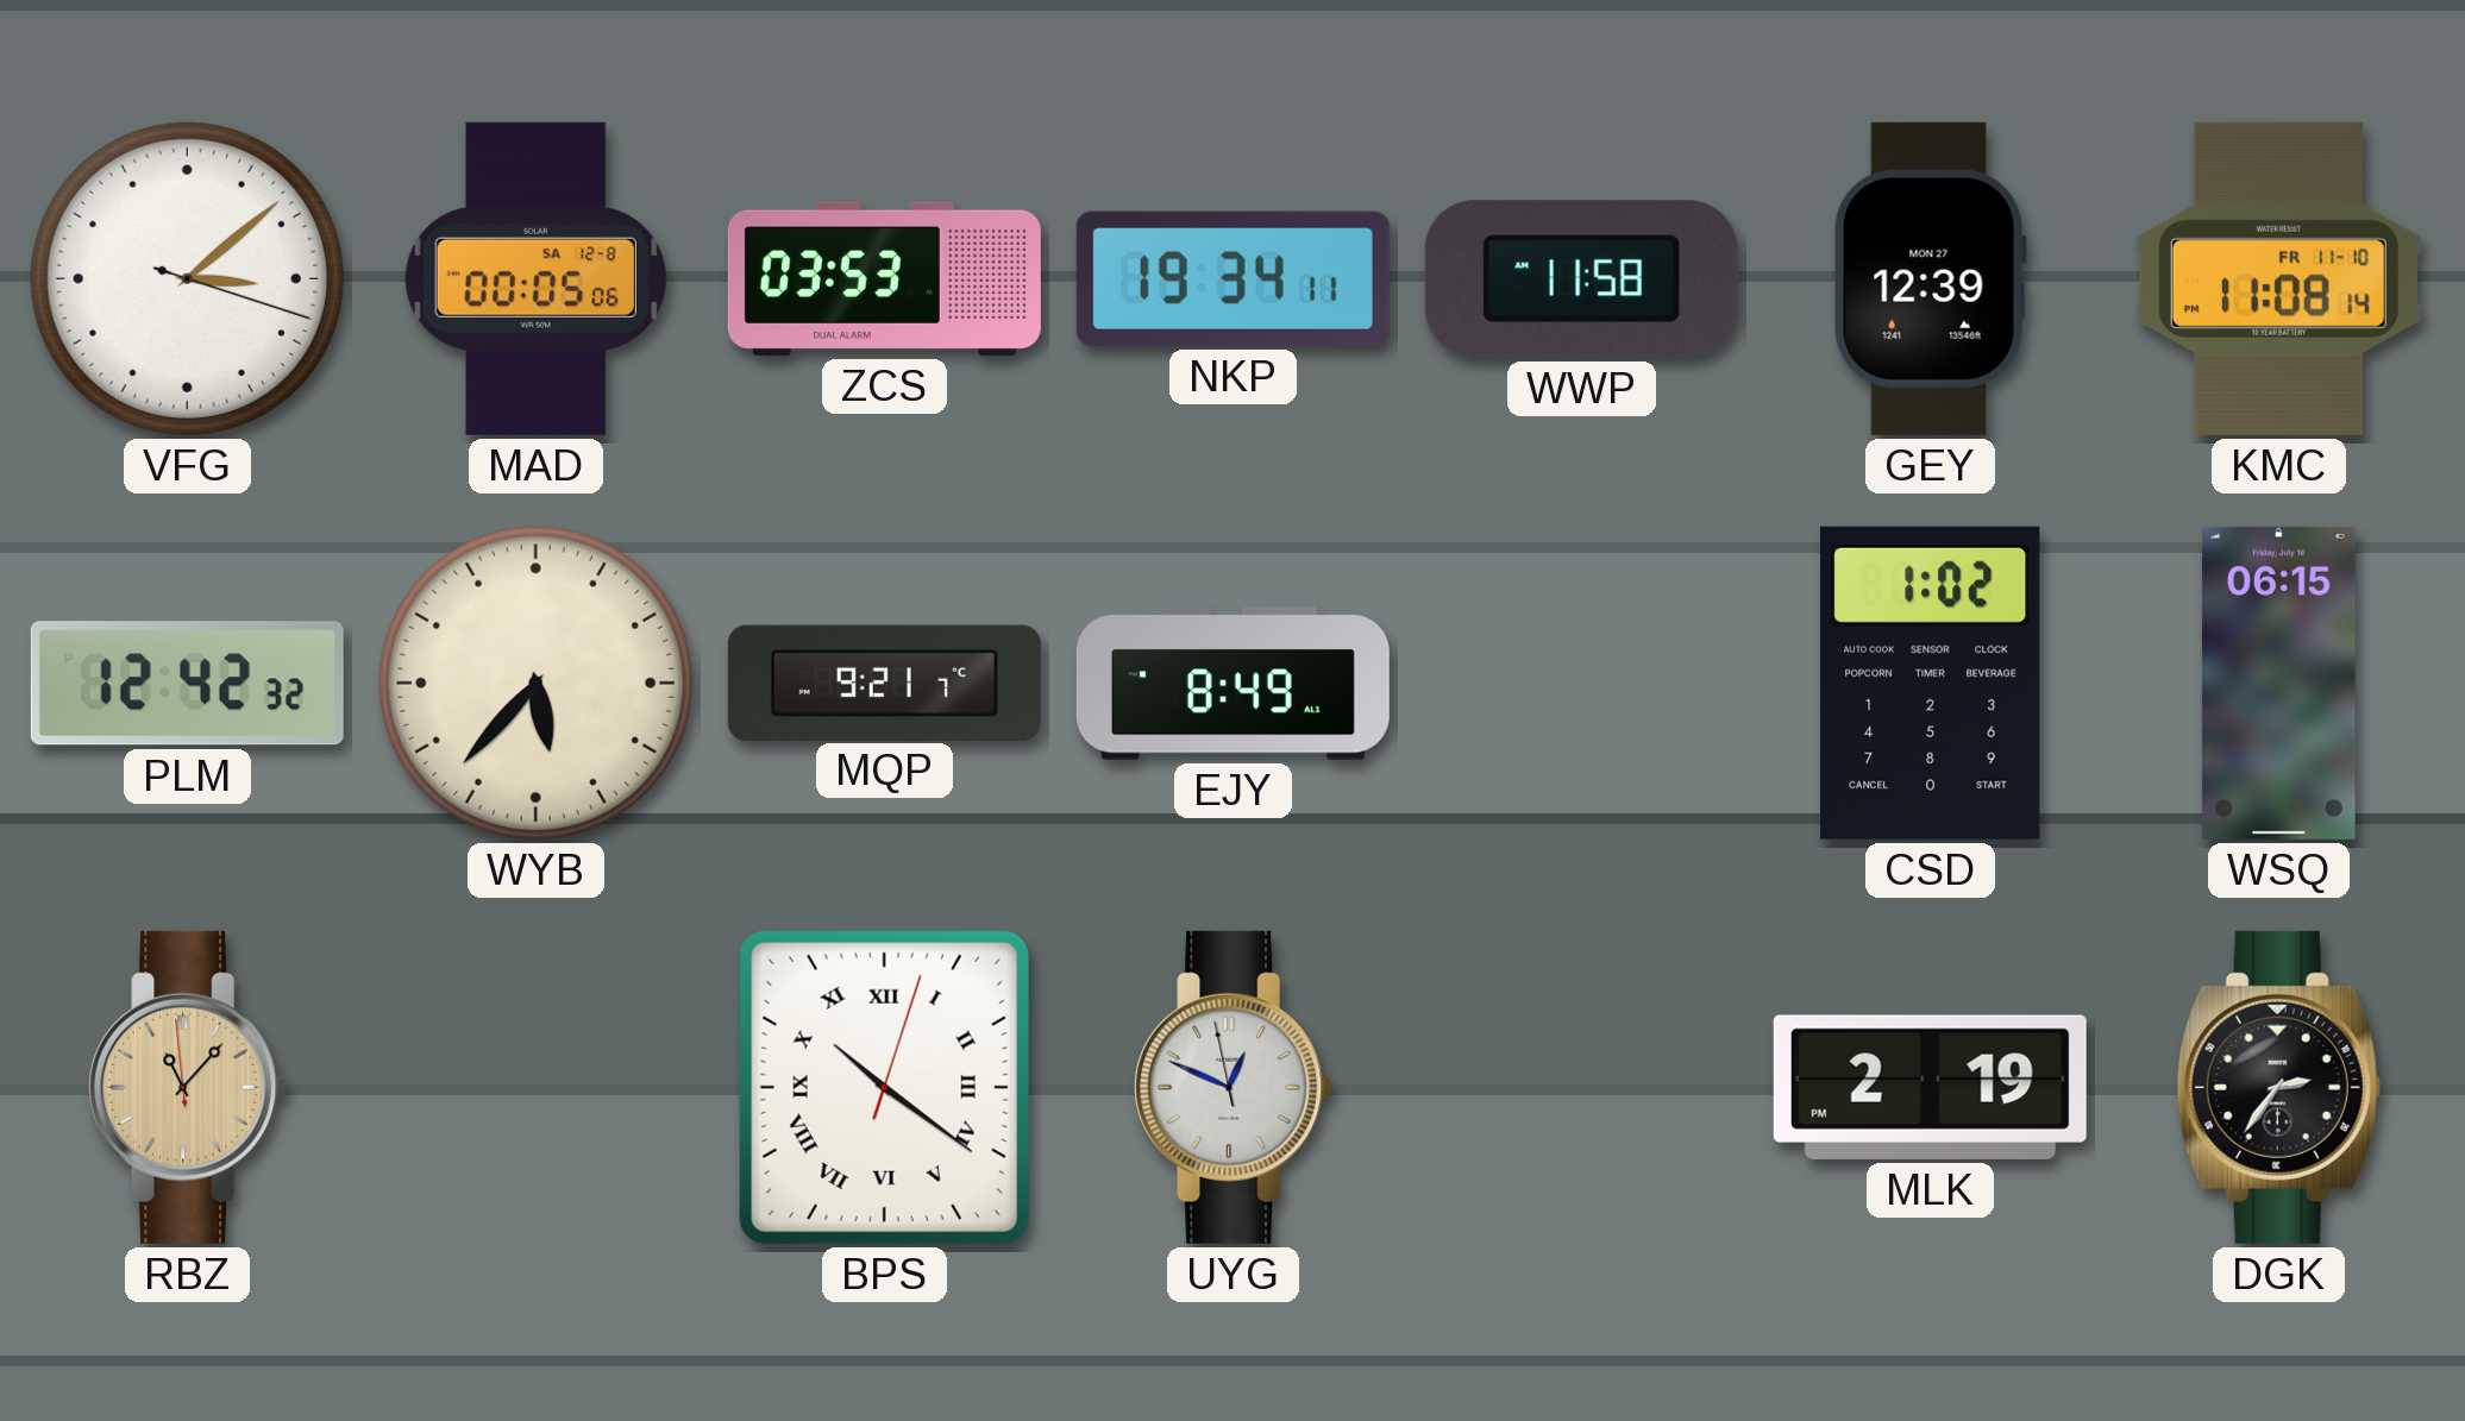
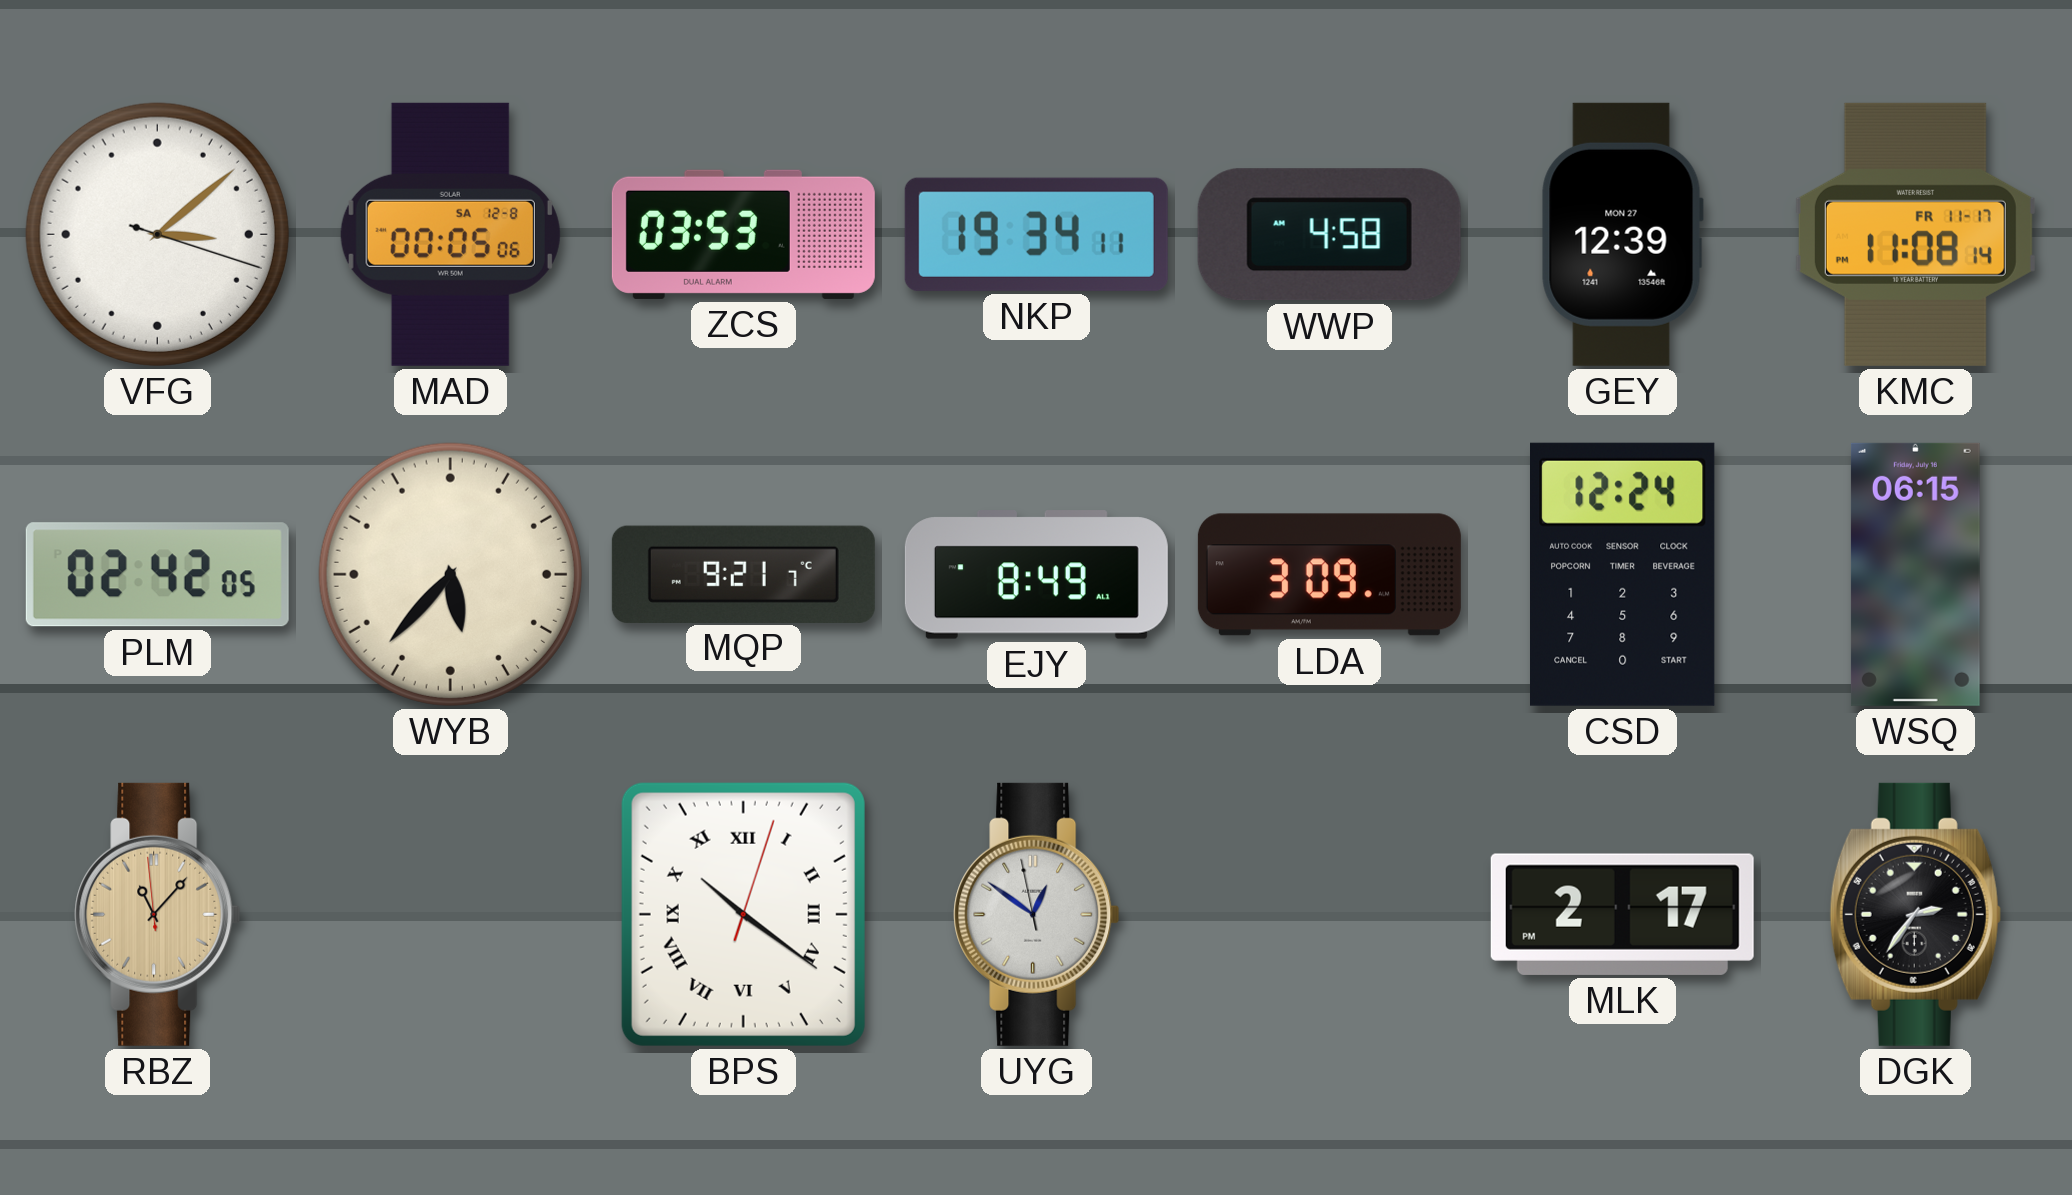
WWP: 11:58 -> 4:58
KMC date: FR 11-10 -> FR 11-17
PLM: 12:42 -> 02:42
LDA: none -> 3:09
CSD: 1:02 -> 12:24
UYG: 12:48 -> 12:50
MLK: 2:19 -> 2:17
